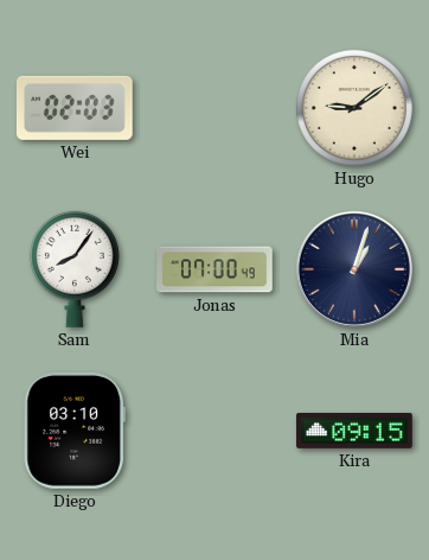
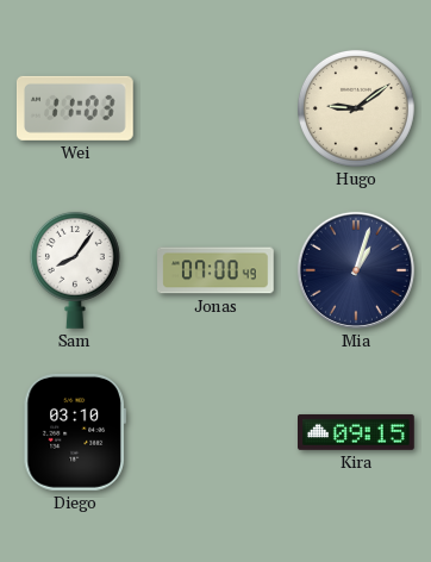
Wei: 02:03 -> 11:03
